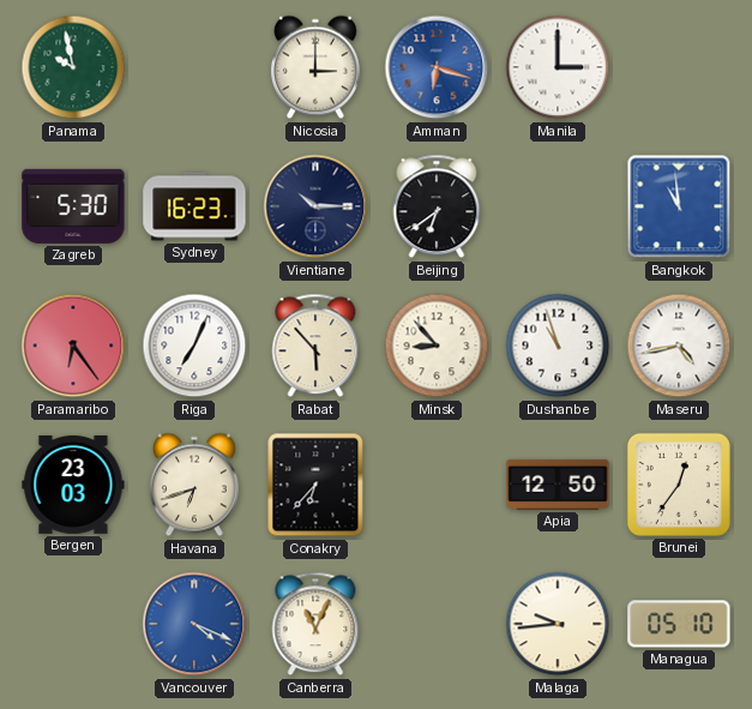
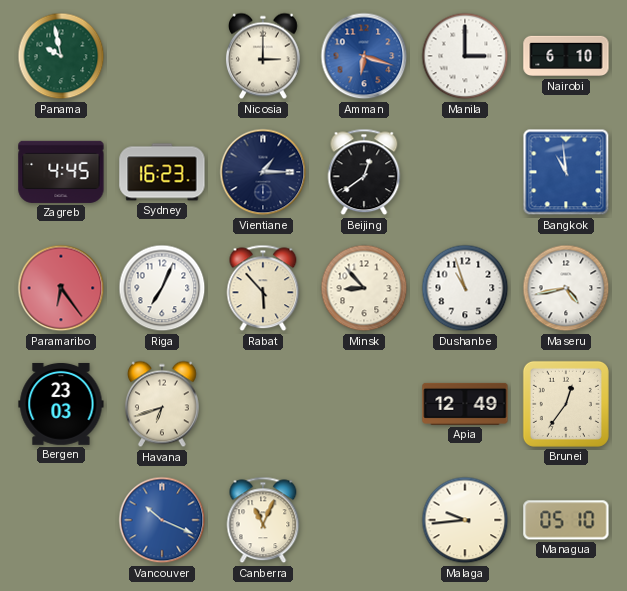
Nairobi: none -> 6:10
Zagreb: 5:30 -> 4:45
Vientiane: 10:15 -> 1:15
Beijing: 6:39 -> 12:39
Conakry: 6:37 -> none
Apia: 12:50 -> 12:49
Vancouver: 4:19 -> 10:19
